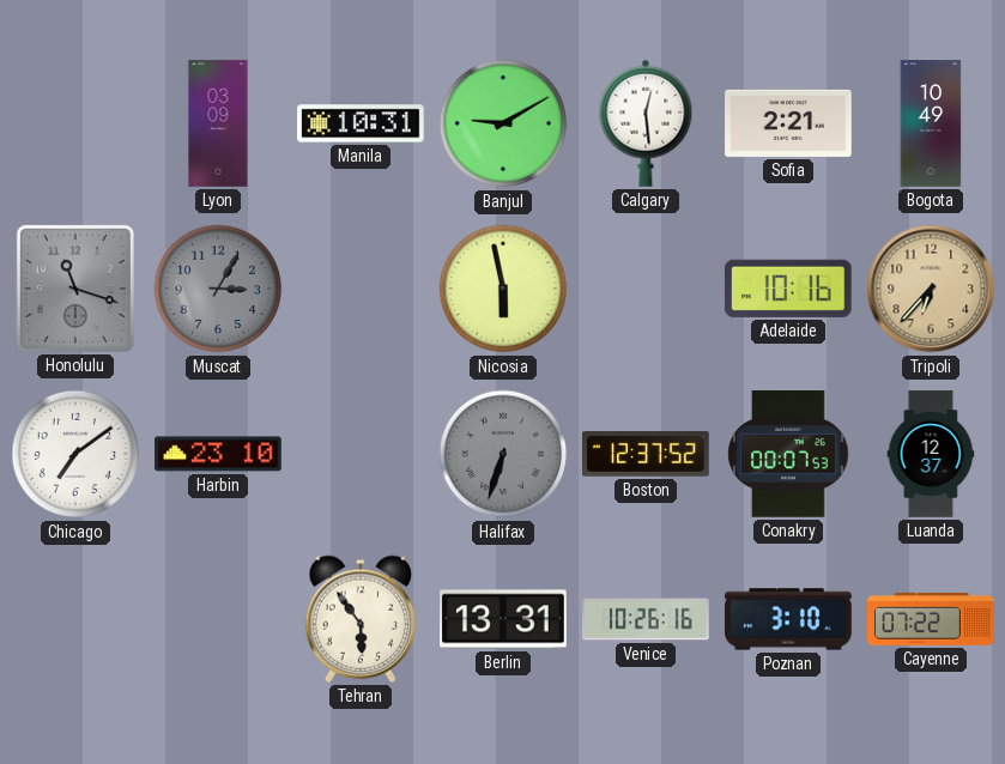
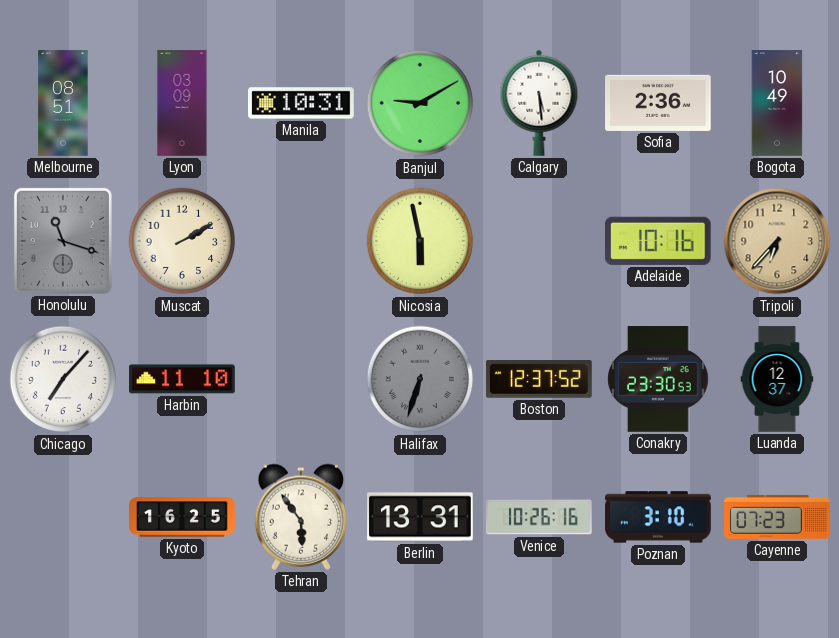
Melbourne: none -> 08:51
Calgary: 12:29 -> 5:29
Sofia: 2:21 -> 2:36
Muscat: 3:05 -> 2:10
Muscat dial: grey -> cream
Chicago: 7:09 -> 7:07
Harbin: 23:10 -> 11:10
Conakry: 00:07 -> 23:30
Kyoto: none -> 16:25
Cayenne: 07:22 -> 07:23
